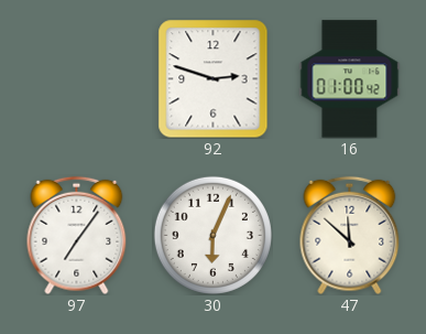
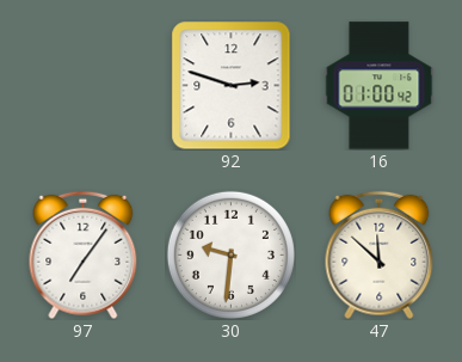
30: 6:04 -> 9:31
